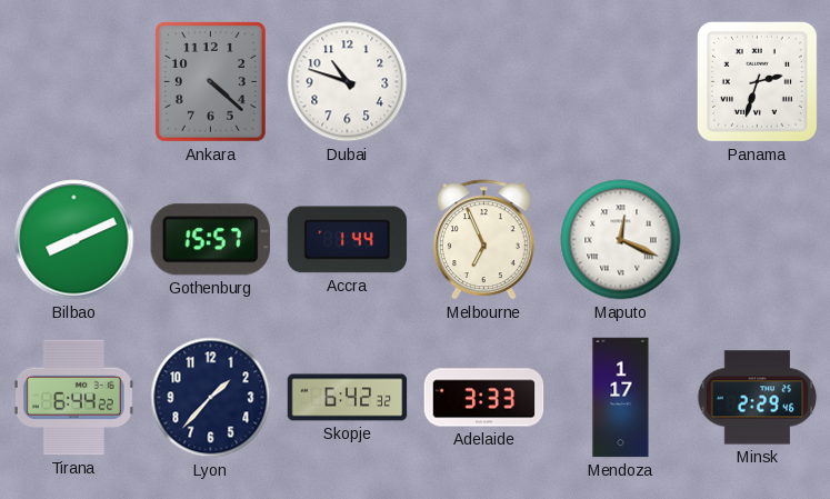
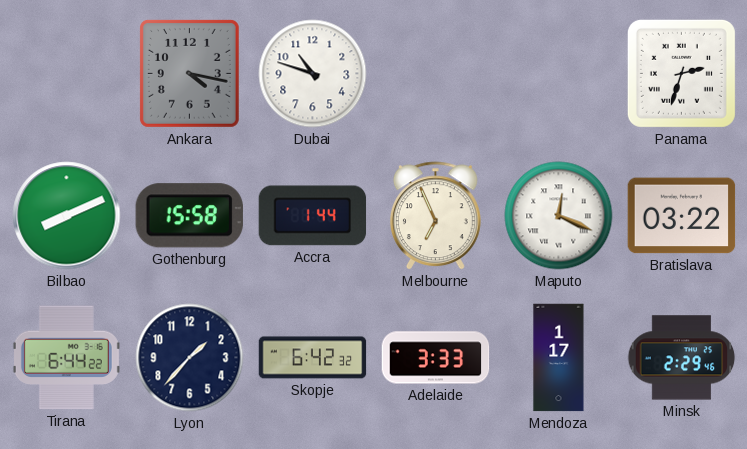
Ankara: 4:22 -> 4:17
Gothenburg: 15:57 -> 15:58
Bratislava: none -> 03:22
